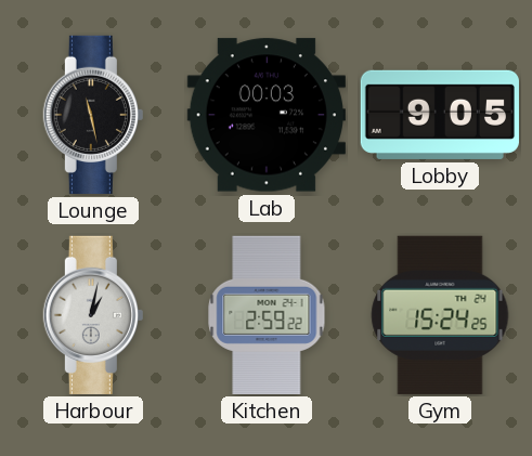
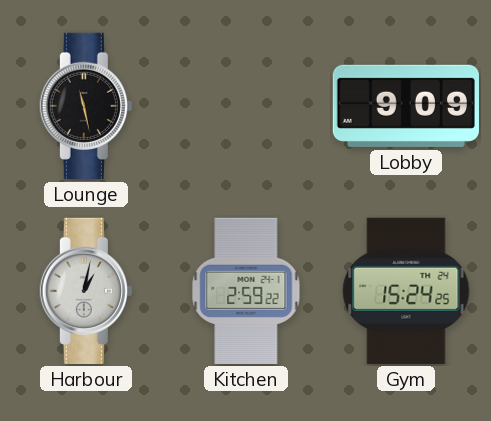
Lab: 00:03 -> none
Lobby: 9:05 -> 9:09
